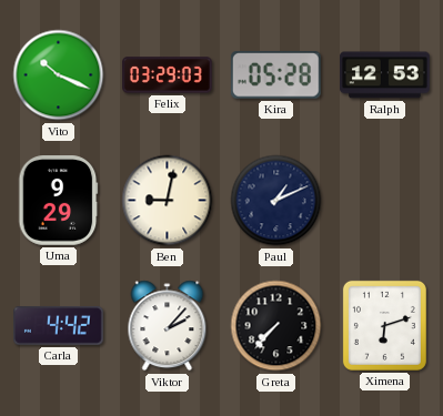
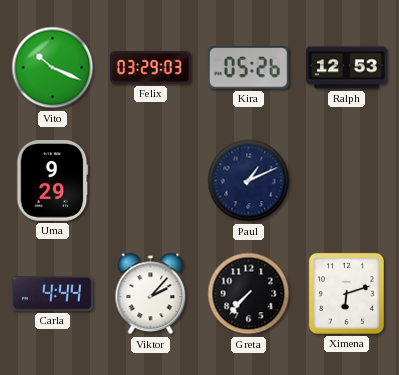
Kira: 05:28 -> 05:26
Ben: 9:02 -> none
Carla: 4:42 -> 4:44
